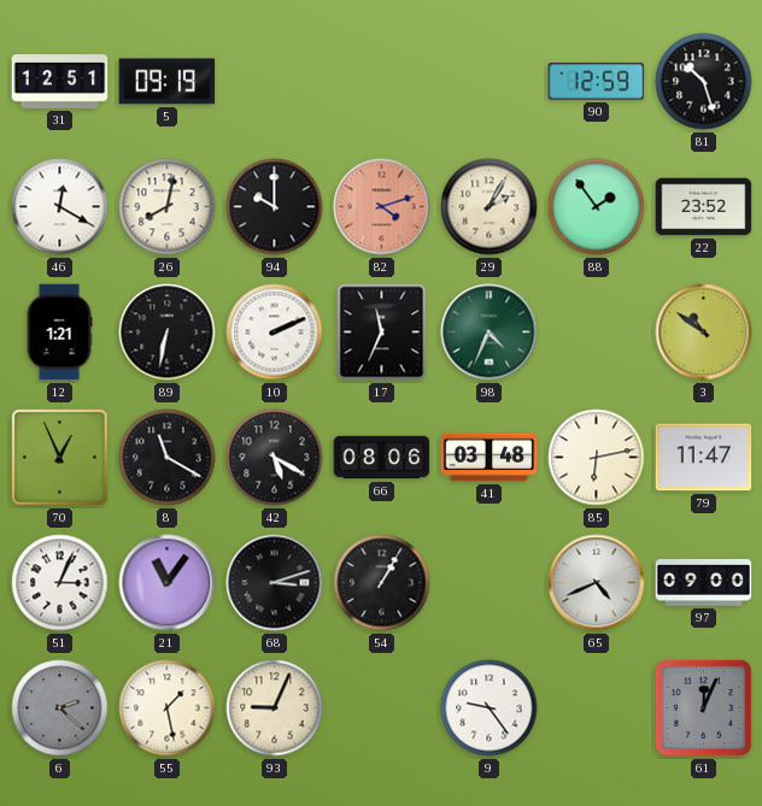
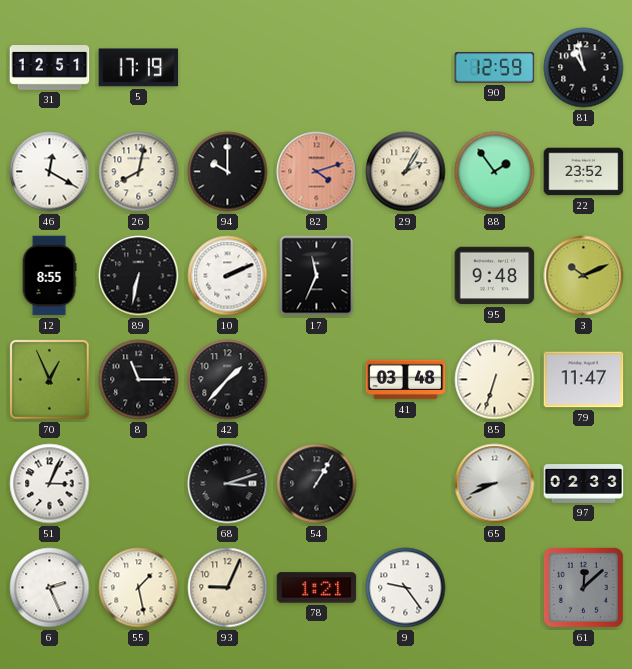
5: 09:19 -> 17:19
81: 10:27 -> 10:58
12: 1:21 -> 8:55
98: 4:34 -> none
95: none -> 9:48
3: 10:51 -> 10:11
8: 11:20 -> 11:15
42: 5:20 -> 1:37
66: 08:06 -> none
85: 6:13 -> 6:33
21: 11:06 -> none
65: 4:41 -> 8:41
97: 09:00 -> 02:33
6: 2:22 -> 2:26
6 dial: grey -> white
78: none -> 1:21
61: 12:04 -> 12:08
